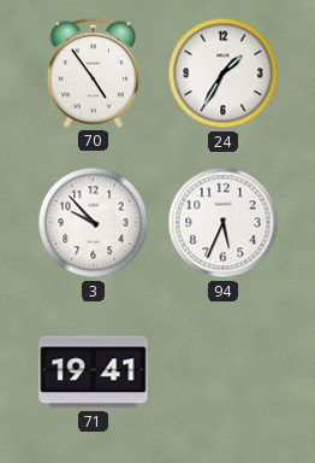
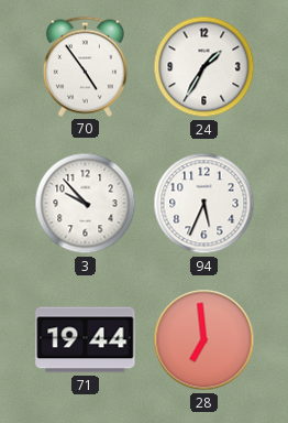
71: 19:41 -> 19:44
28: none -> 6:59
